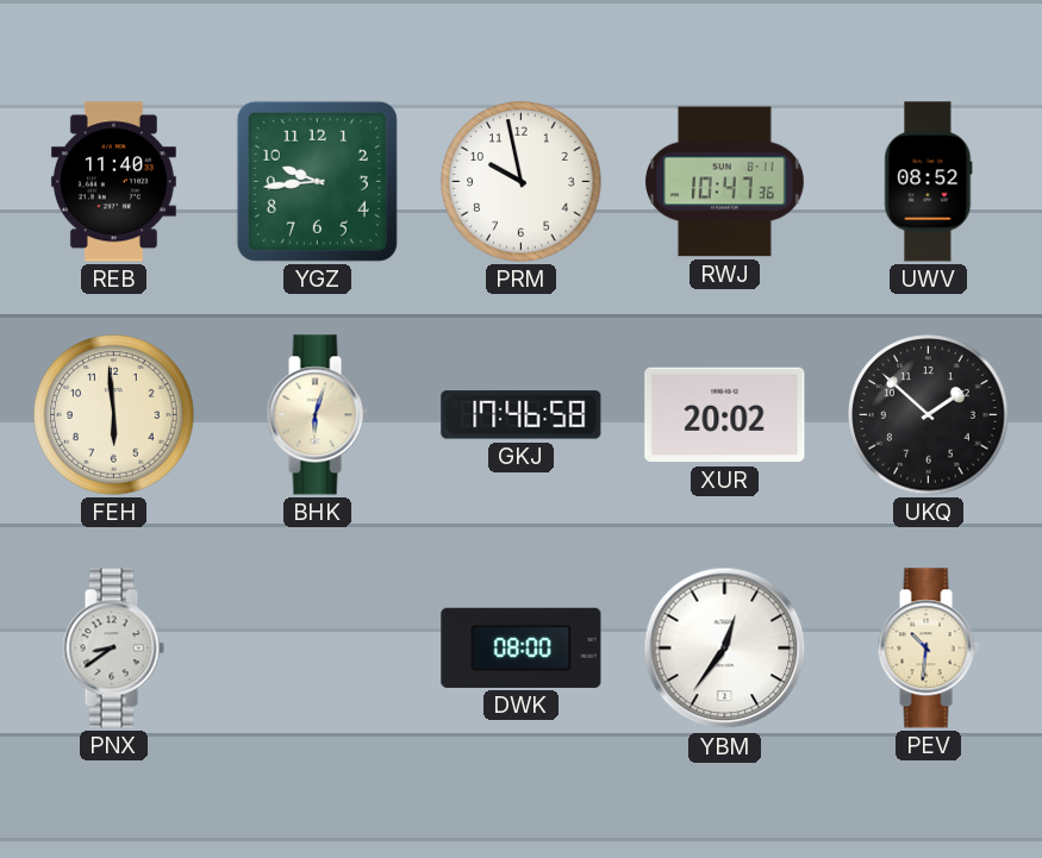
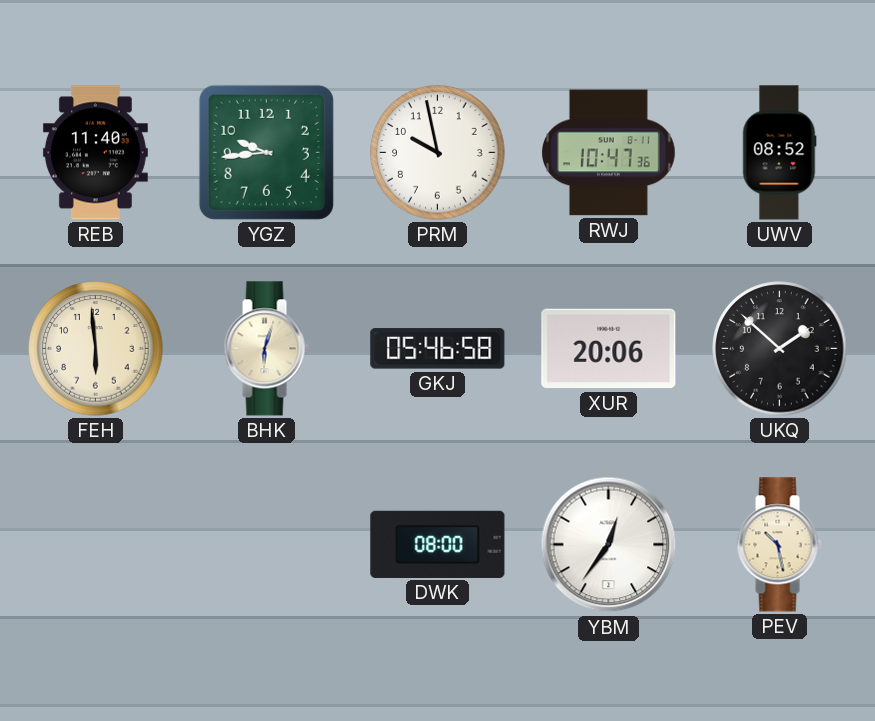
GKJ: 17:46 -> 05:46
XUR: 20:02 -> 20:06
PNX: 8:39 -> none
PEV: 10:31 -> 10:28
